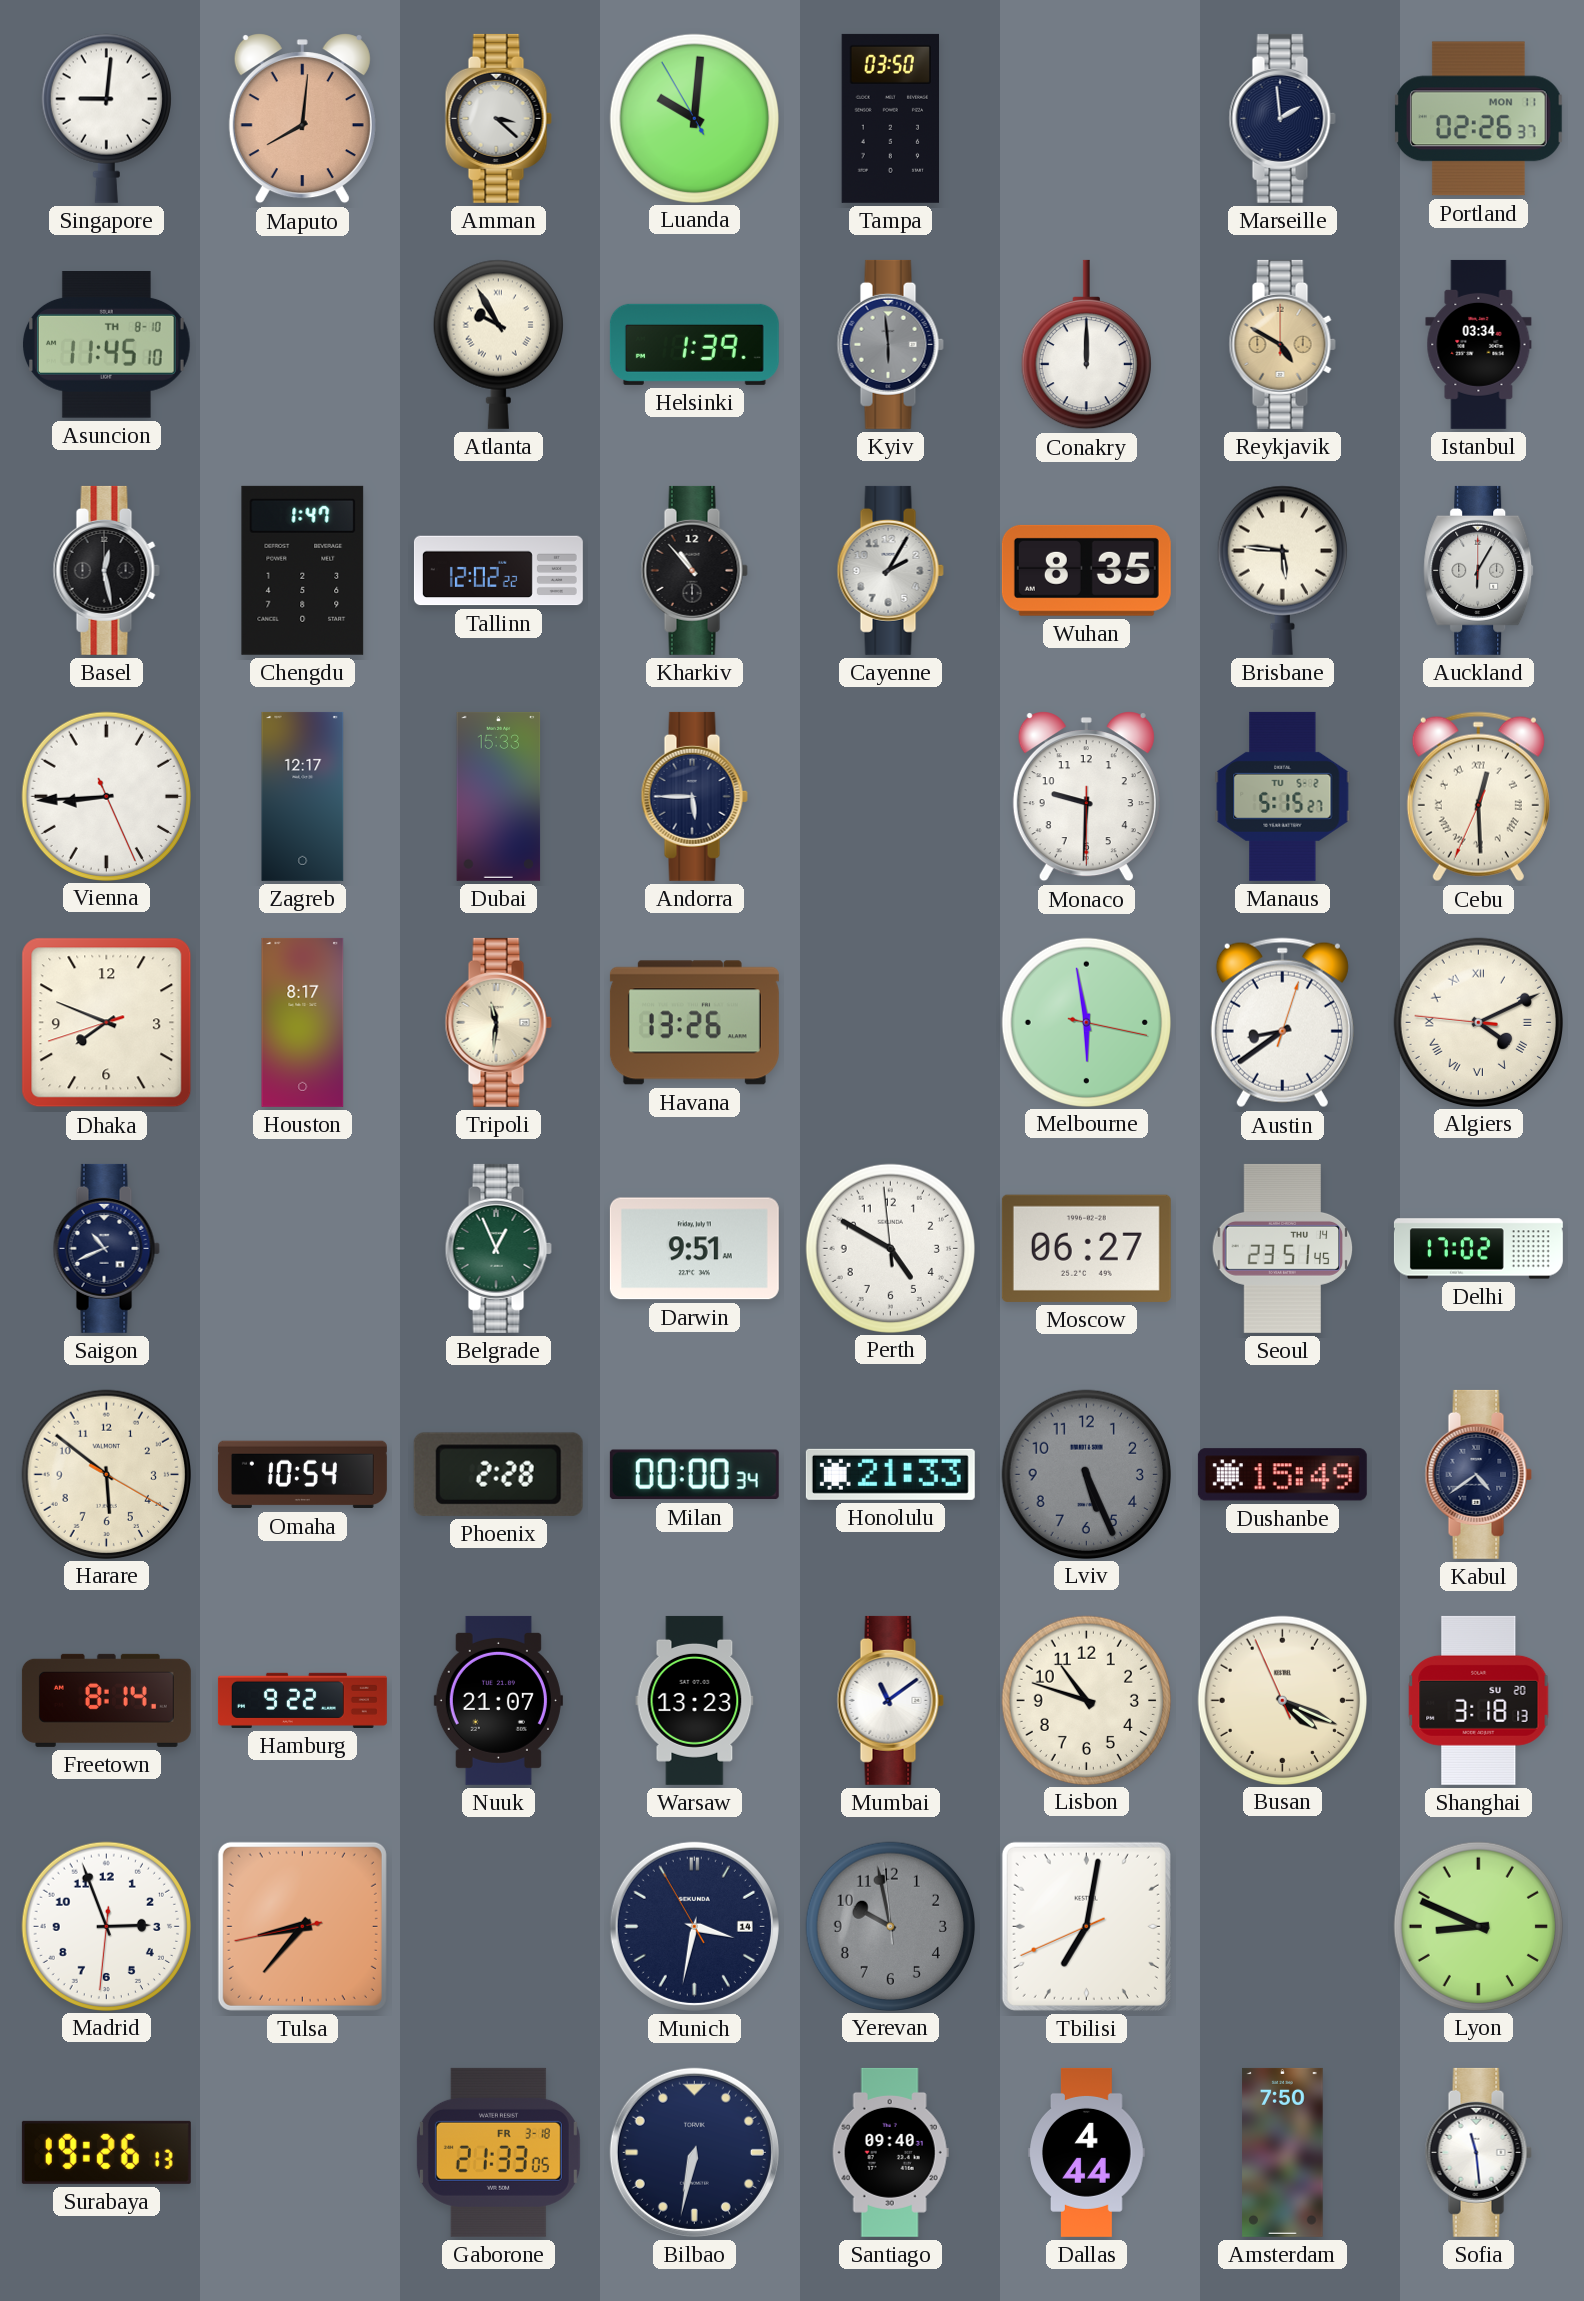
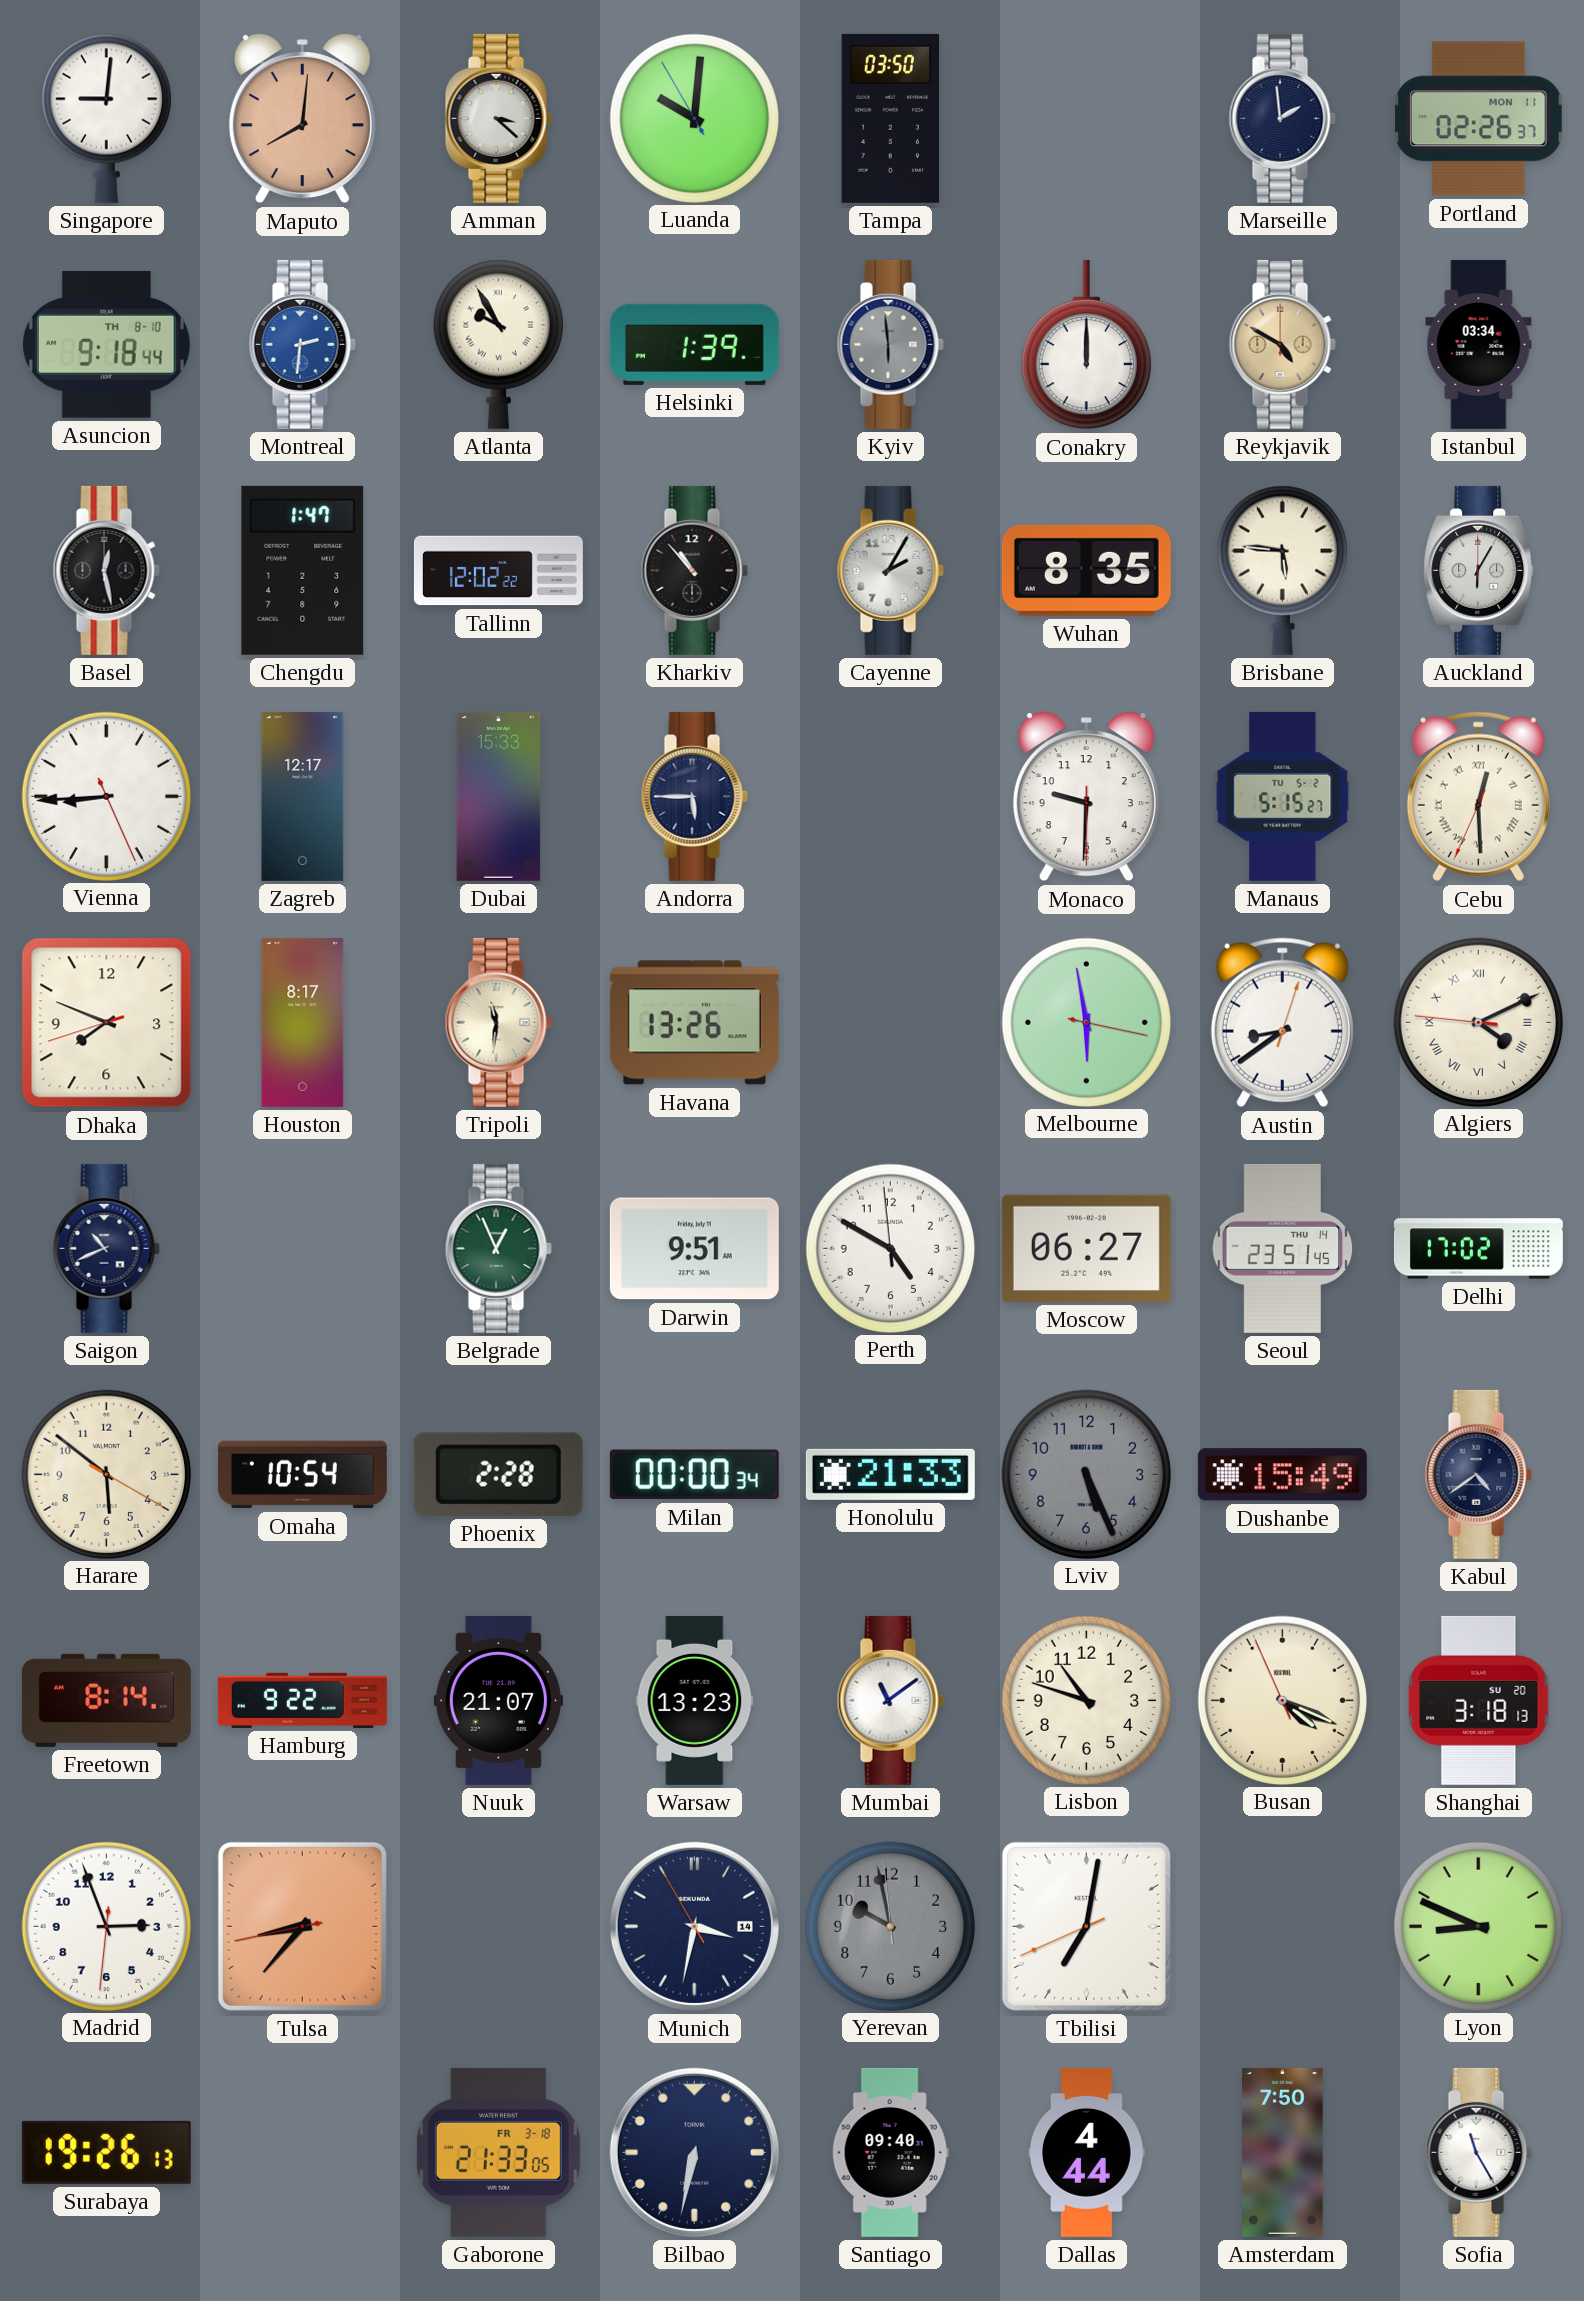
Asuncion: 11:45 -> 9:18
Montreal: none -> 2:31
Sofia: 11:29 -> 11:25
